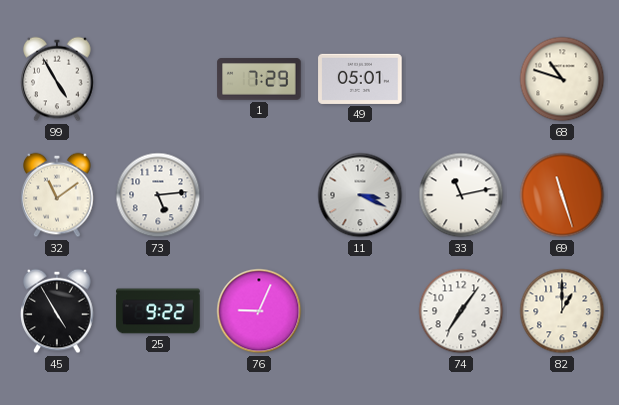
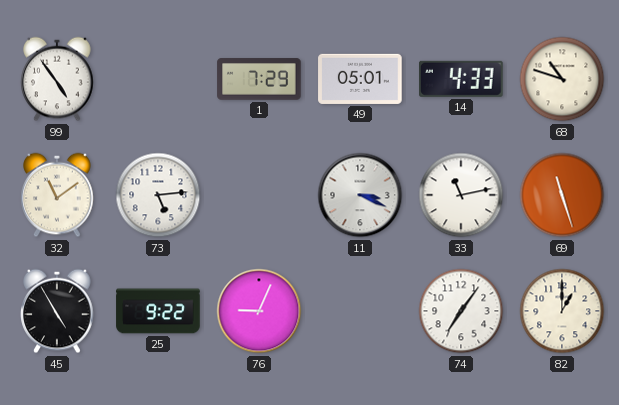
99: 4:55 -> 4:54
14: none -> 4:33
